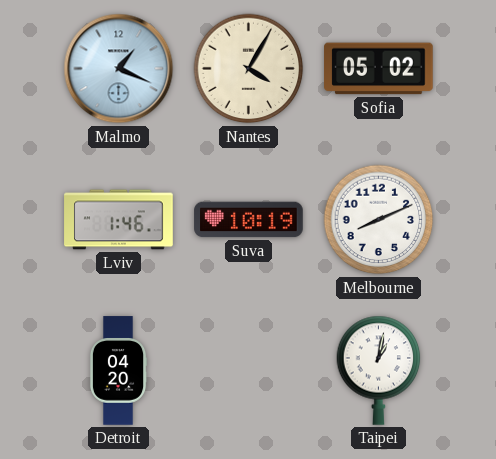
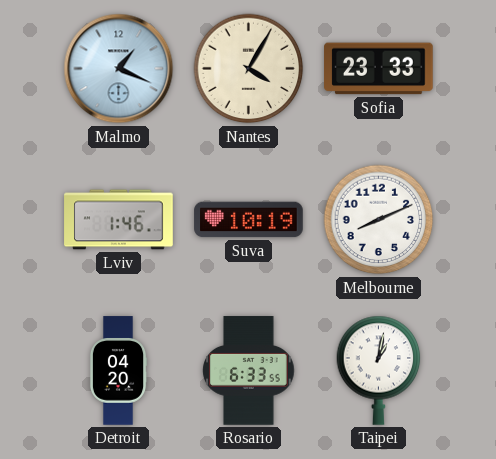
Sofia: 05:02 -> 23:33
Rosario: none -> 6:33
